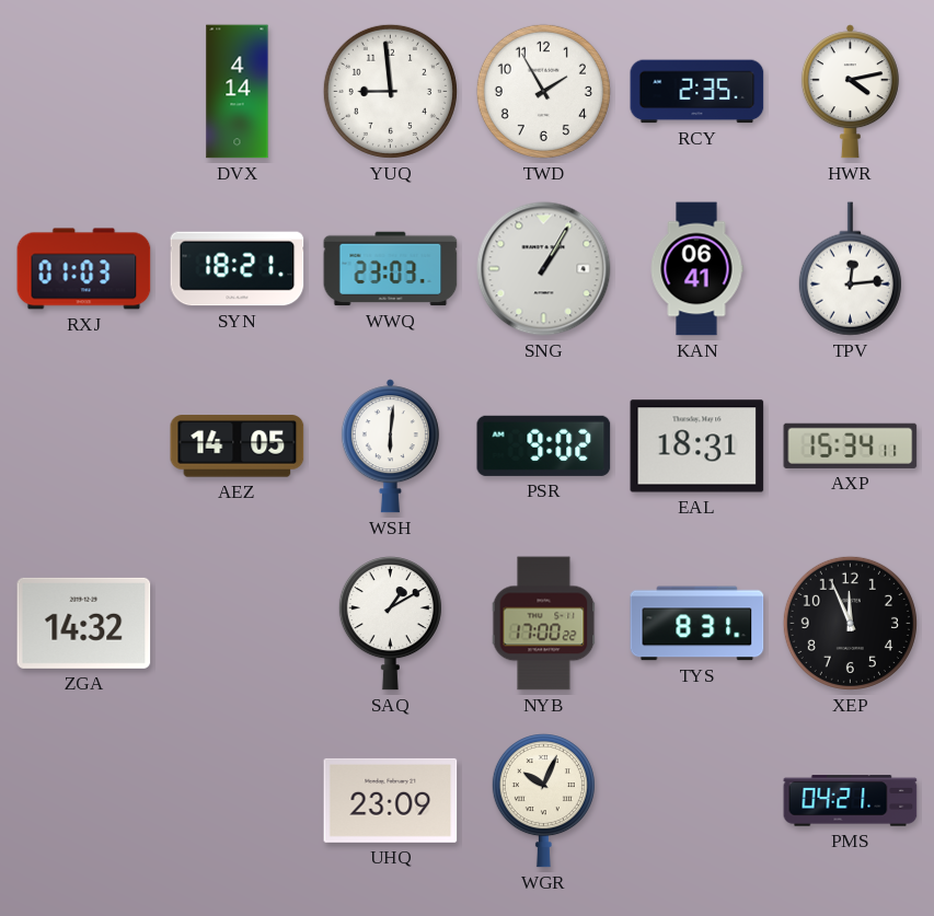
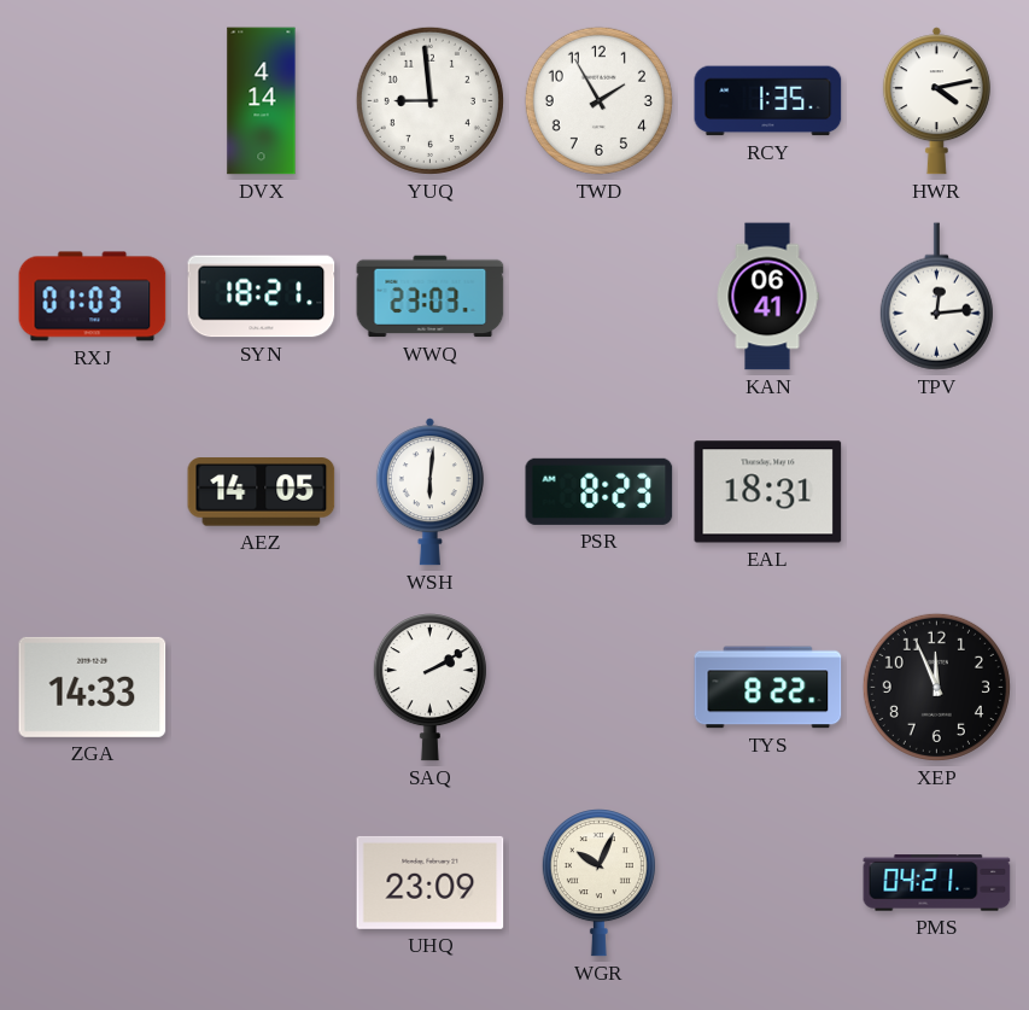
RCY: 2:35 -> 1:35
SNG: 1:05 -> none
PSR: 9:02 -> 8:23
AXP: 15:34 -> none
ZGA: 14:32 -> 14:33
SAQ: 1:10 -> 2:10
NYB: 17:00 -> none
TYS: 8:31 -> 8:22
